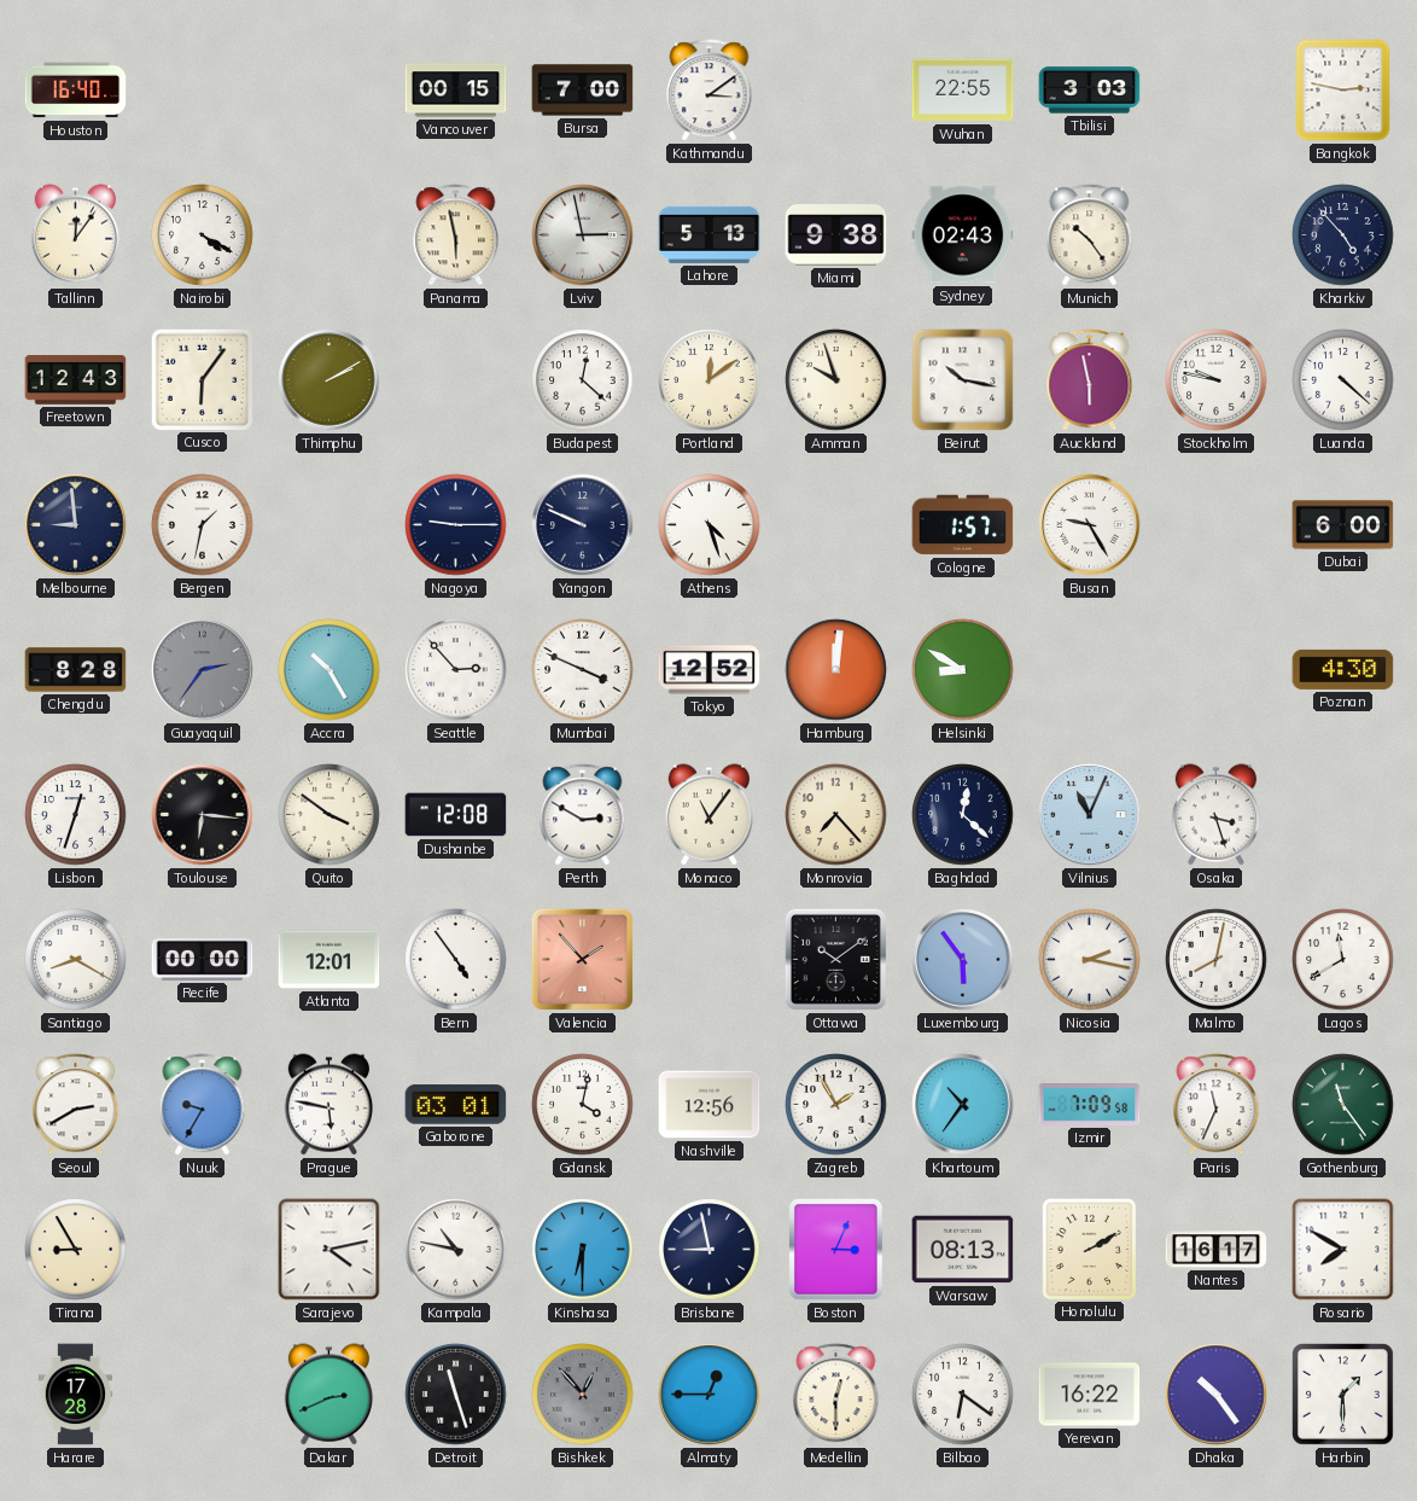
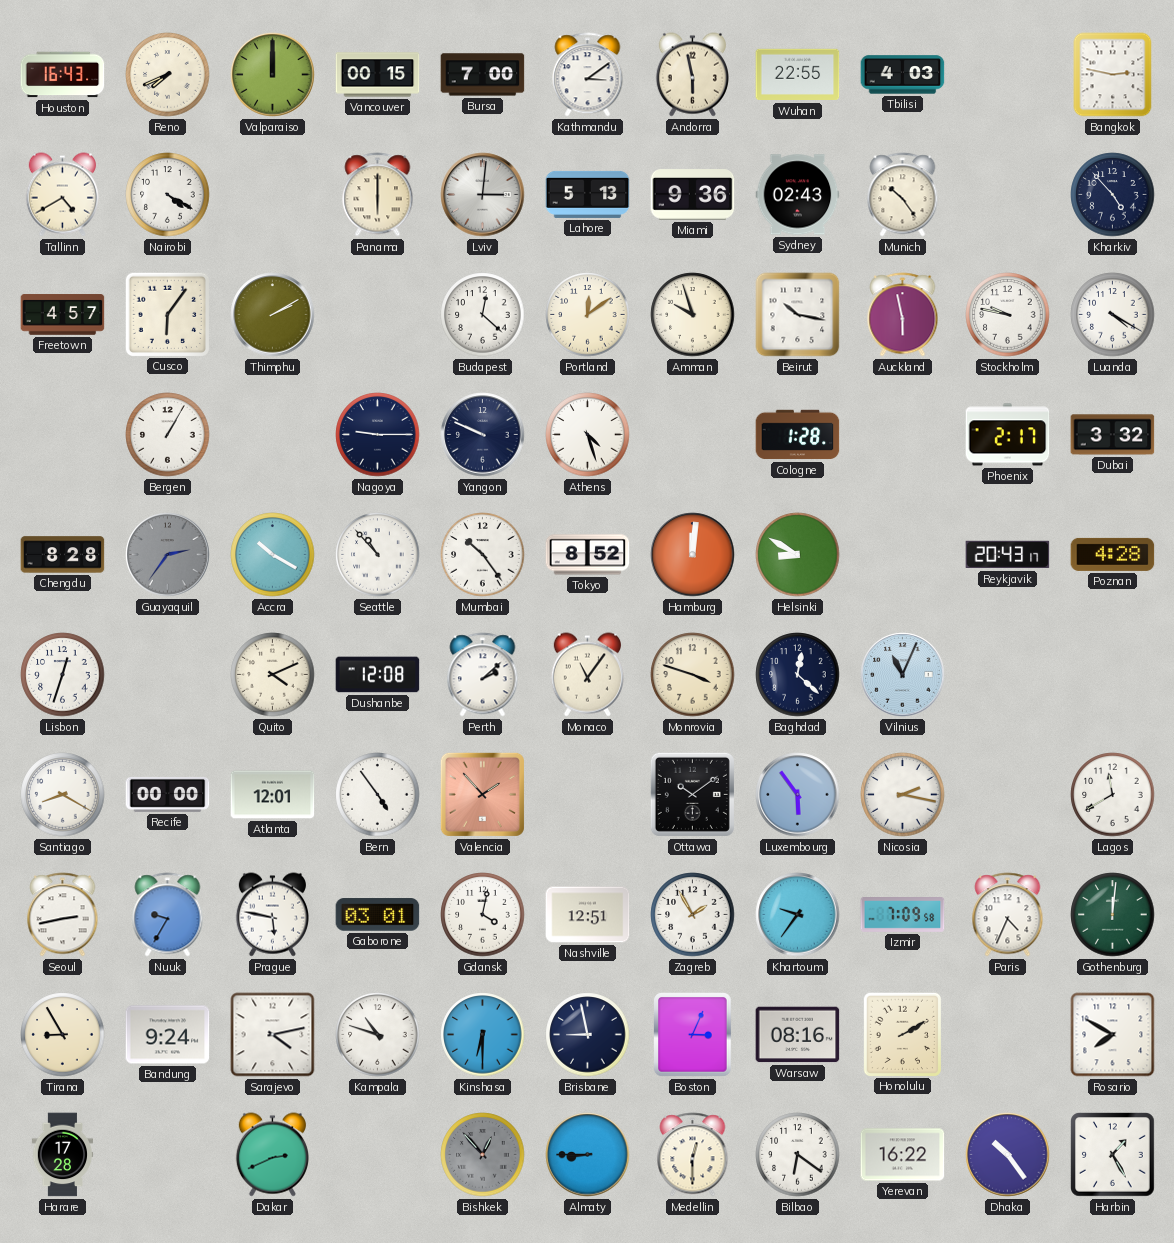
Houston: 16:40 -> 16:43
Reno: none -> 7:41
Valparaiso: none -> 12:00
Andorra: none -> 5:58
Tbilisi: 3:03 -> 4:03
Tallinn: 12:06 -> 4:40
Panama: 5:58 -> 6:00
Lviv: 2:58 -> 3:01
Miami: 9:38 -> 9:36
Freetown: 12:43 -> 4:57
Luanda: 4:22 -> 4:20
Melbourne: 8:59 -> none
Bergen: 1:32 -> 1:05
Cologne: 1:57 -> 1:28
Busan: 9:25 -> none
Phoenix: none -> 2:17
Dubai: 6:00 -> 3:32
Accra: 10:25 -> 10:20
Seattle: 2:53 -> 10:53
Mumbai: 3:49 -> 10:24
Tokyo: 12:52 -> 8:52
Reykjavik: none -> 20:43
Poznan: 4:30 -> 4:28
Toulouse: 6:16 -> none
Quito: 3:51 -> 4:11
Perth: 2:50 -> 2:08
Monrovia: 7:23 -> 3:48
Osaka: 3:27 -> none
Malmo: 8:02 -> none
Seoul: 2:40 -> 2:43
Nashville: 12:56 -> 12:51
Khartoum: 10:36 -> 9:36
Paris: 11:34 -> 4:34
Gothenburg: 11:24 -> 12:01
Bandung: none -> 9:24
Kampala: 10:47 -> 10:48
Warsaw: 08:13 -> 08:16
Nantes: 16:17 -> none
Detroit: 11:27 -> none
Almaty: 12:45 -> 8:45
Harbin: 1:30 -> 1:25
